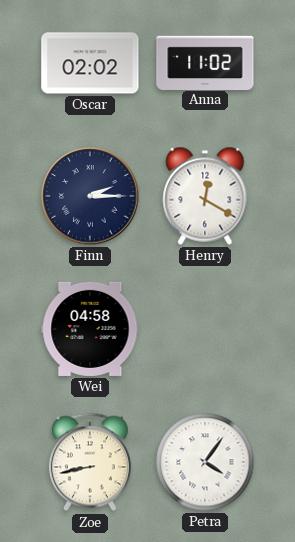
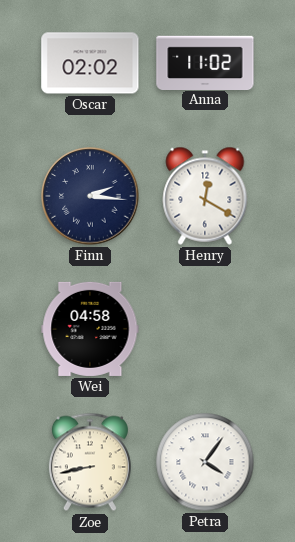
Finn: 2:15 -> 2:16
